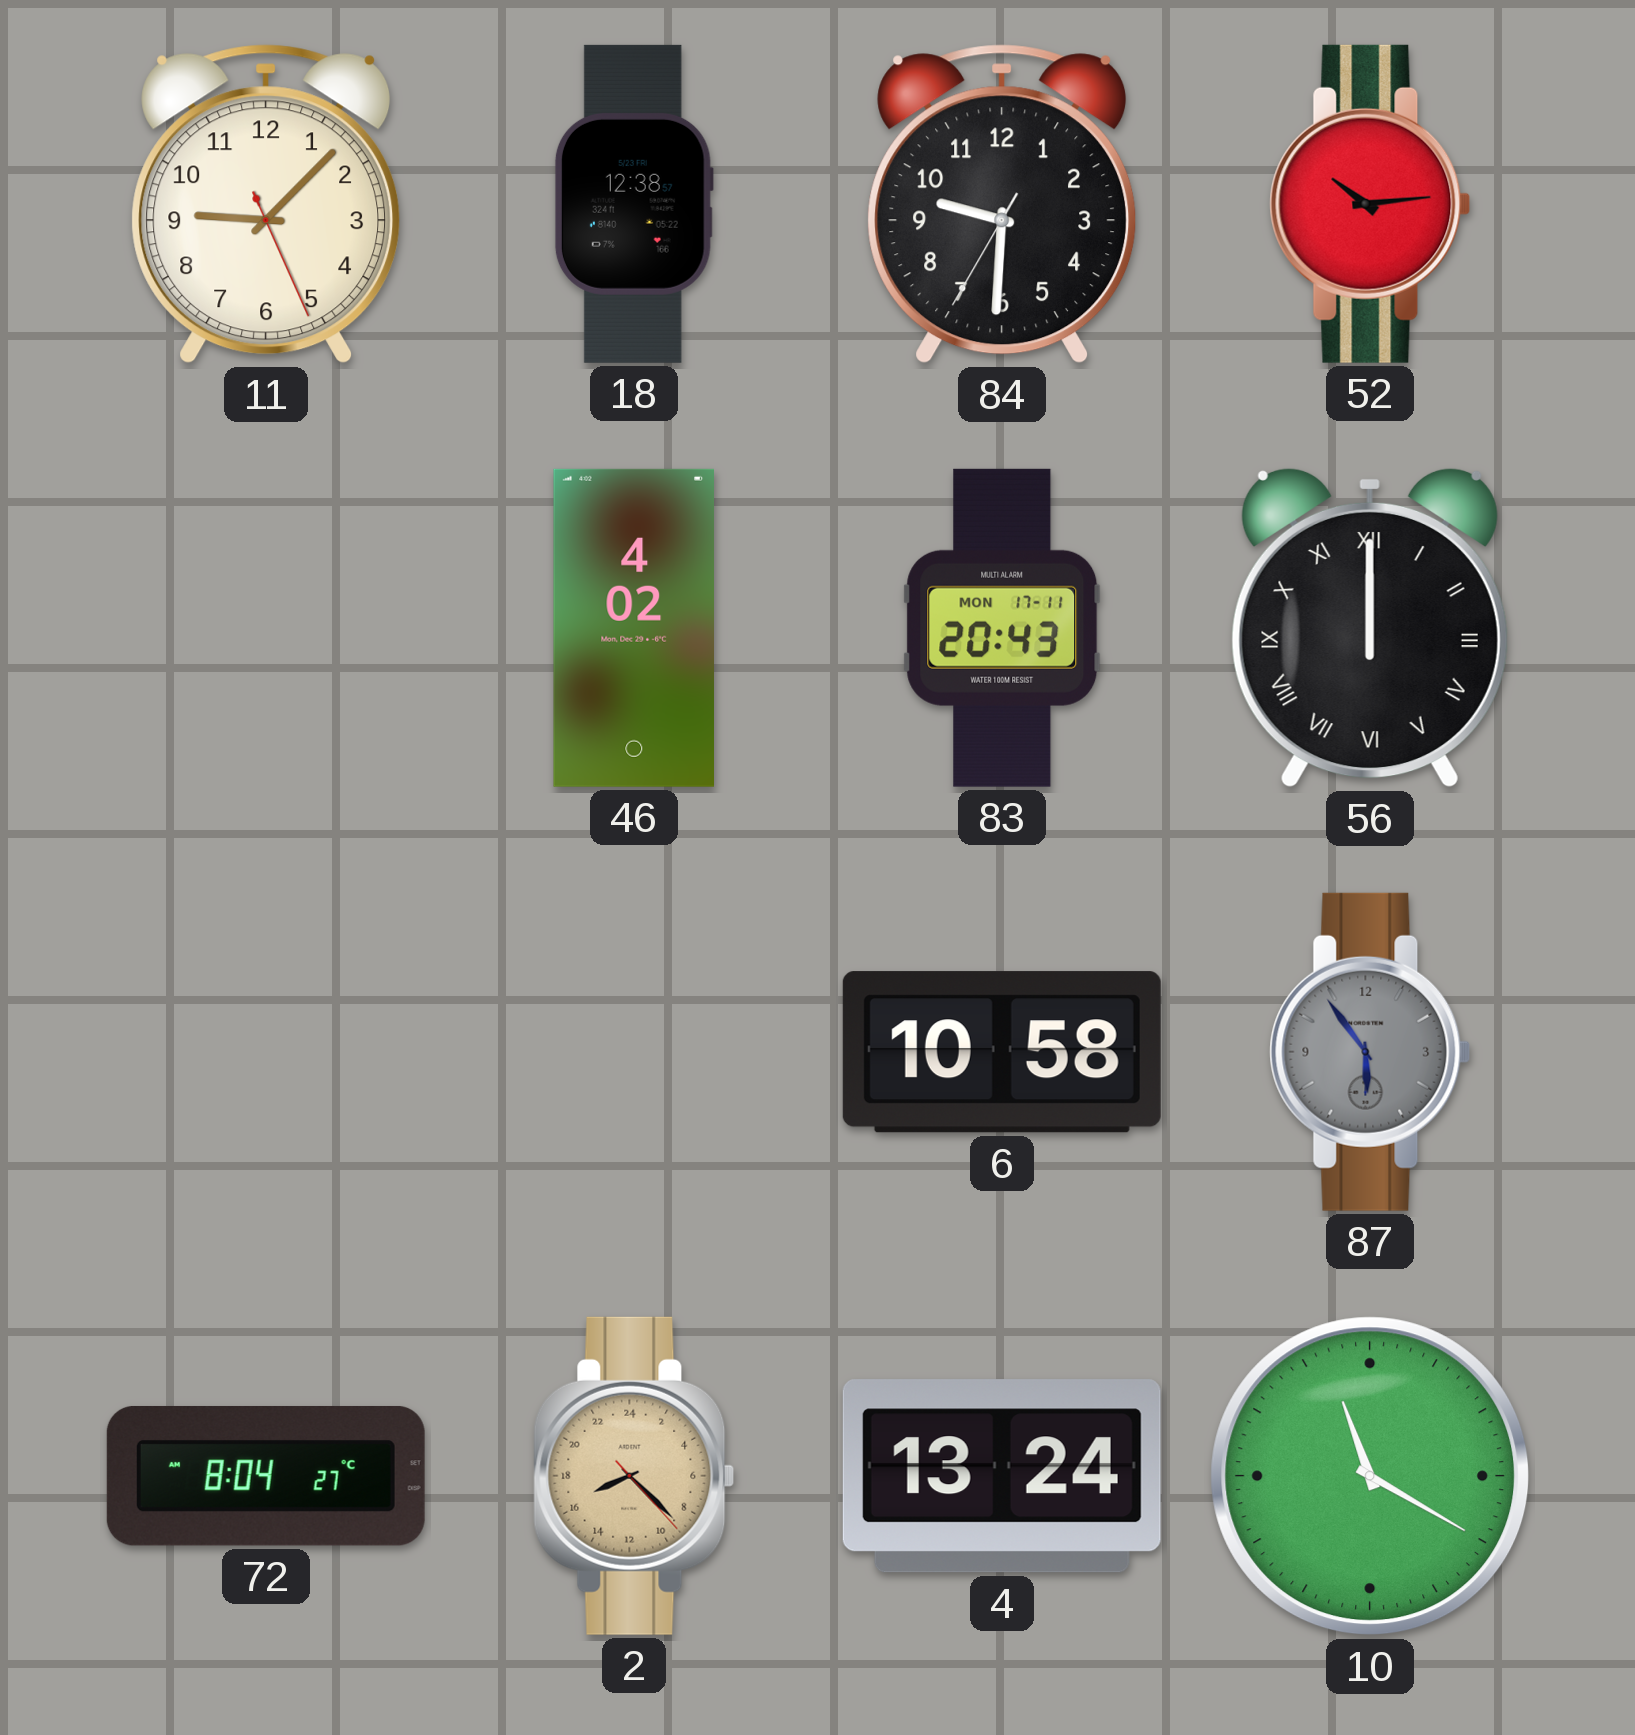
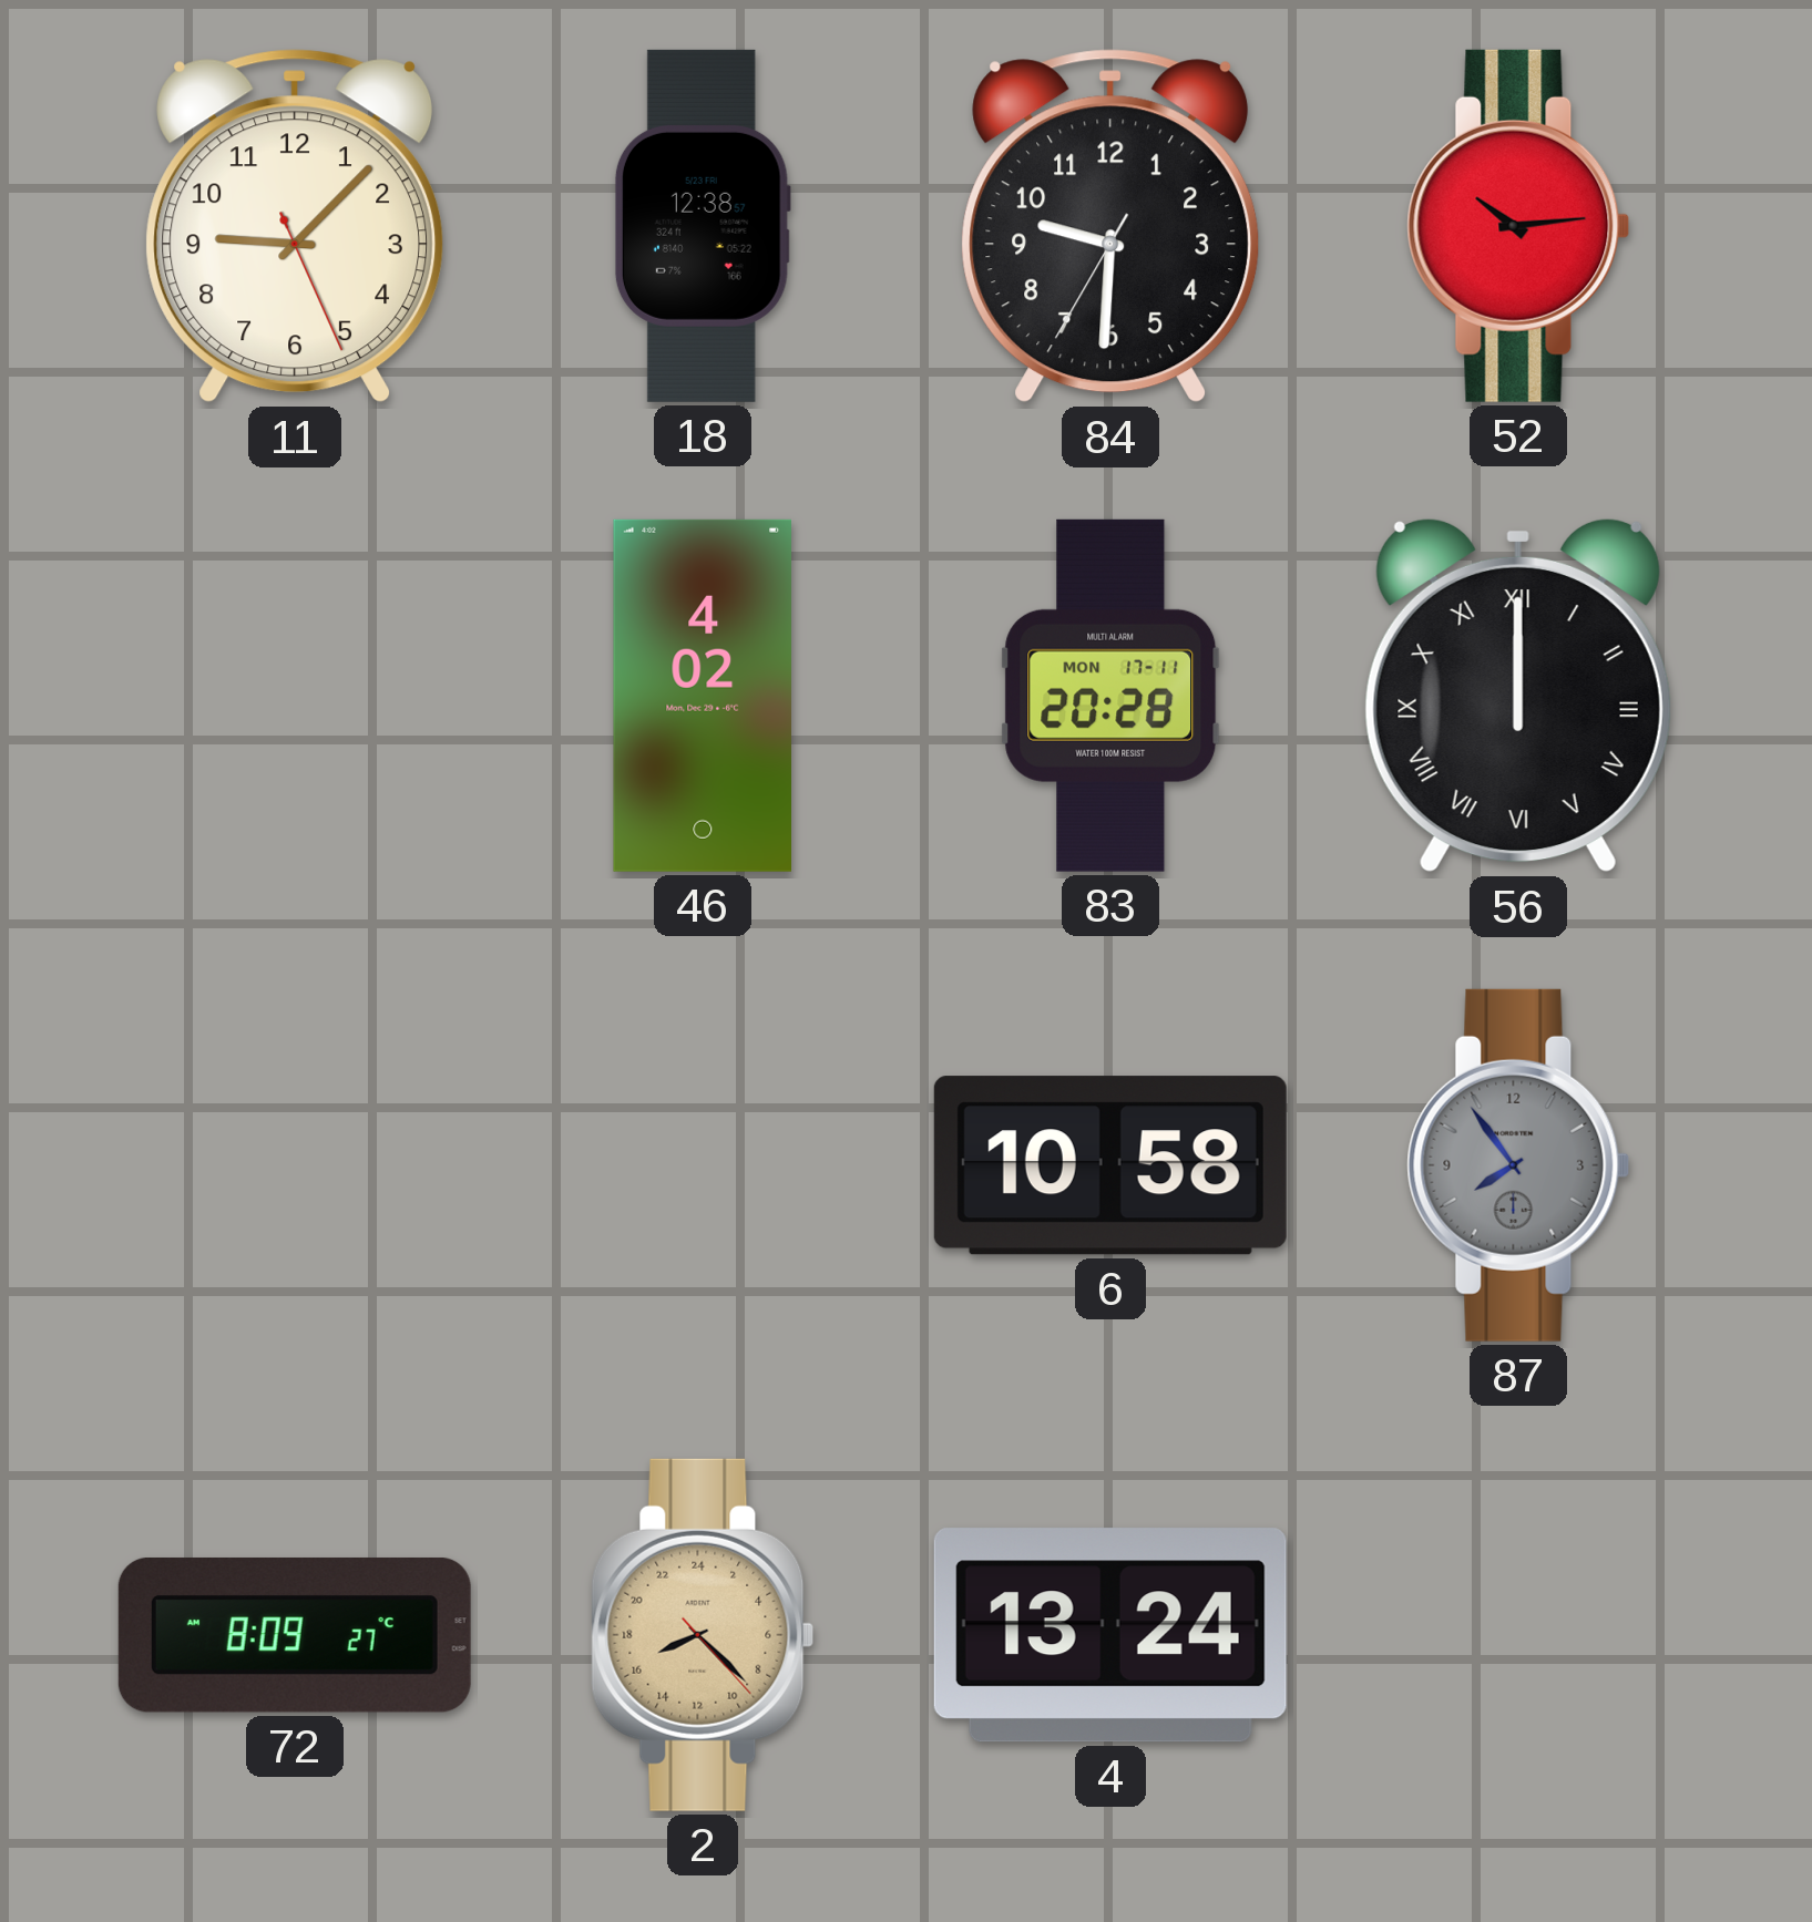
83: 20:43 -> 20:28
87: 5:54 -> 7:54
72: 8:04 -> 8:09
10: 11:20 -> none
